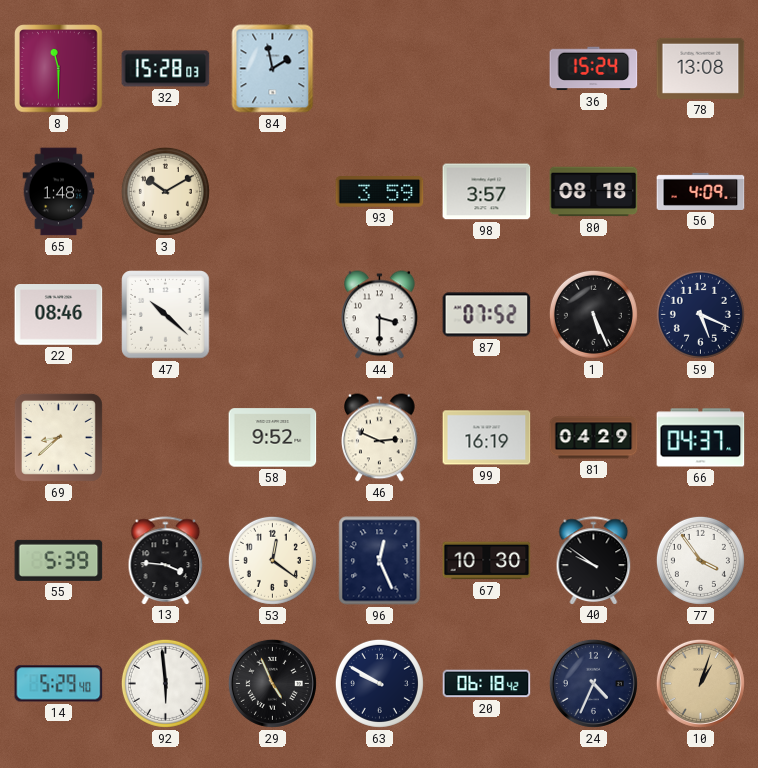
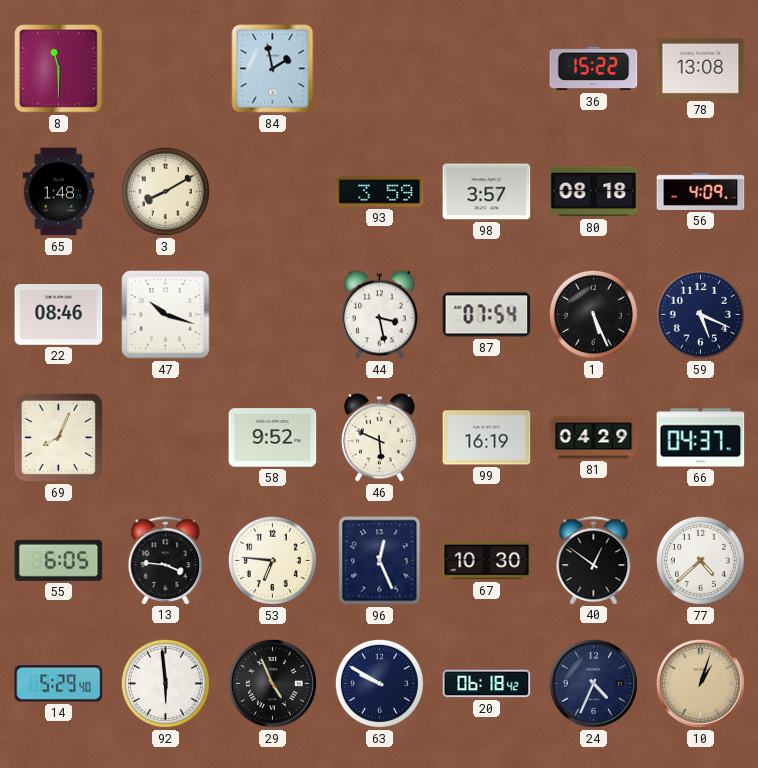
32: 15:28 -> none
36: 15:24 -> 15:22
3: 10:10 -> 8:10
47: 10:22 -> 10:18
44: 3:30 -> 3:28
87: 07:52 -> 07:54
69: 8:38 -> 8:04
46: 2:49 -> 5:49
55: 5:39 -> 6:05
53: 12:21 -> 6:46
40: 9:51 -> 12:51
77: 3:54 -> 4:38
